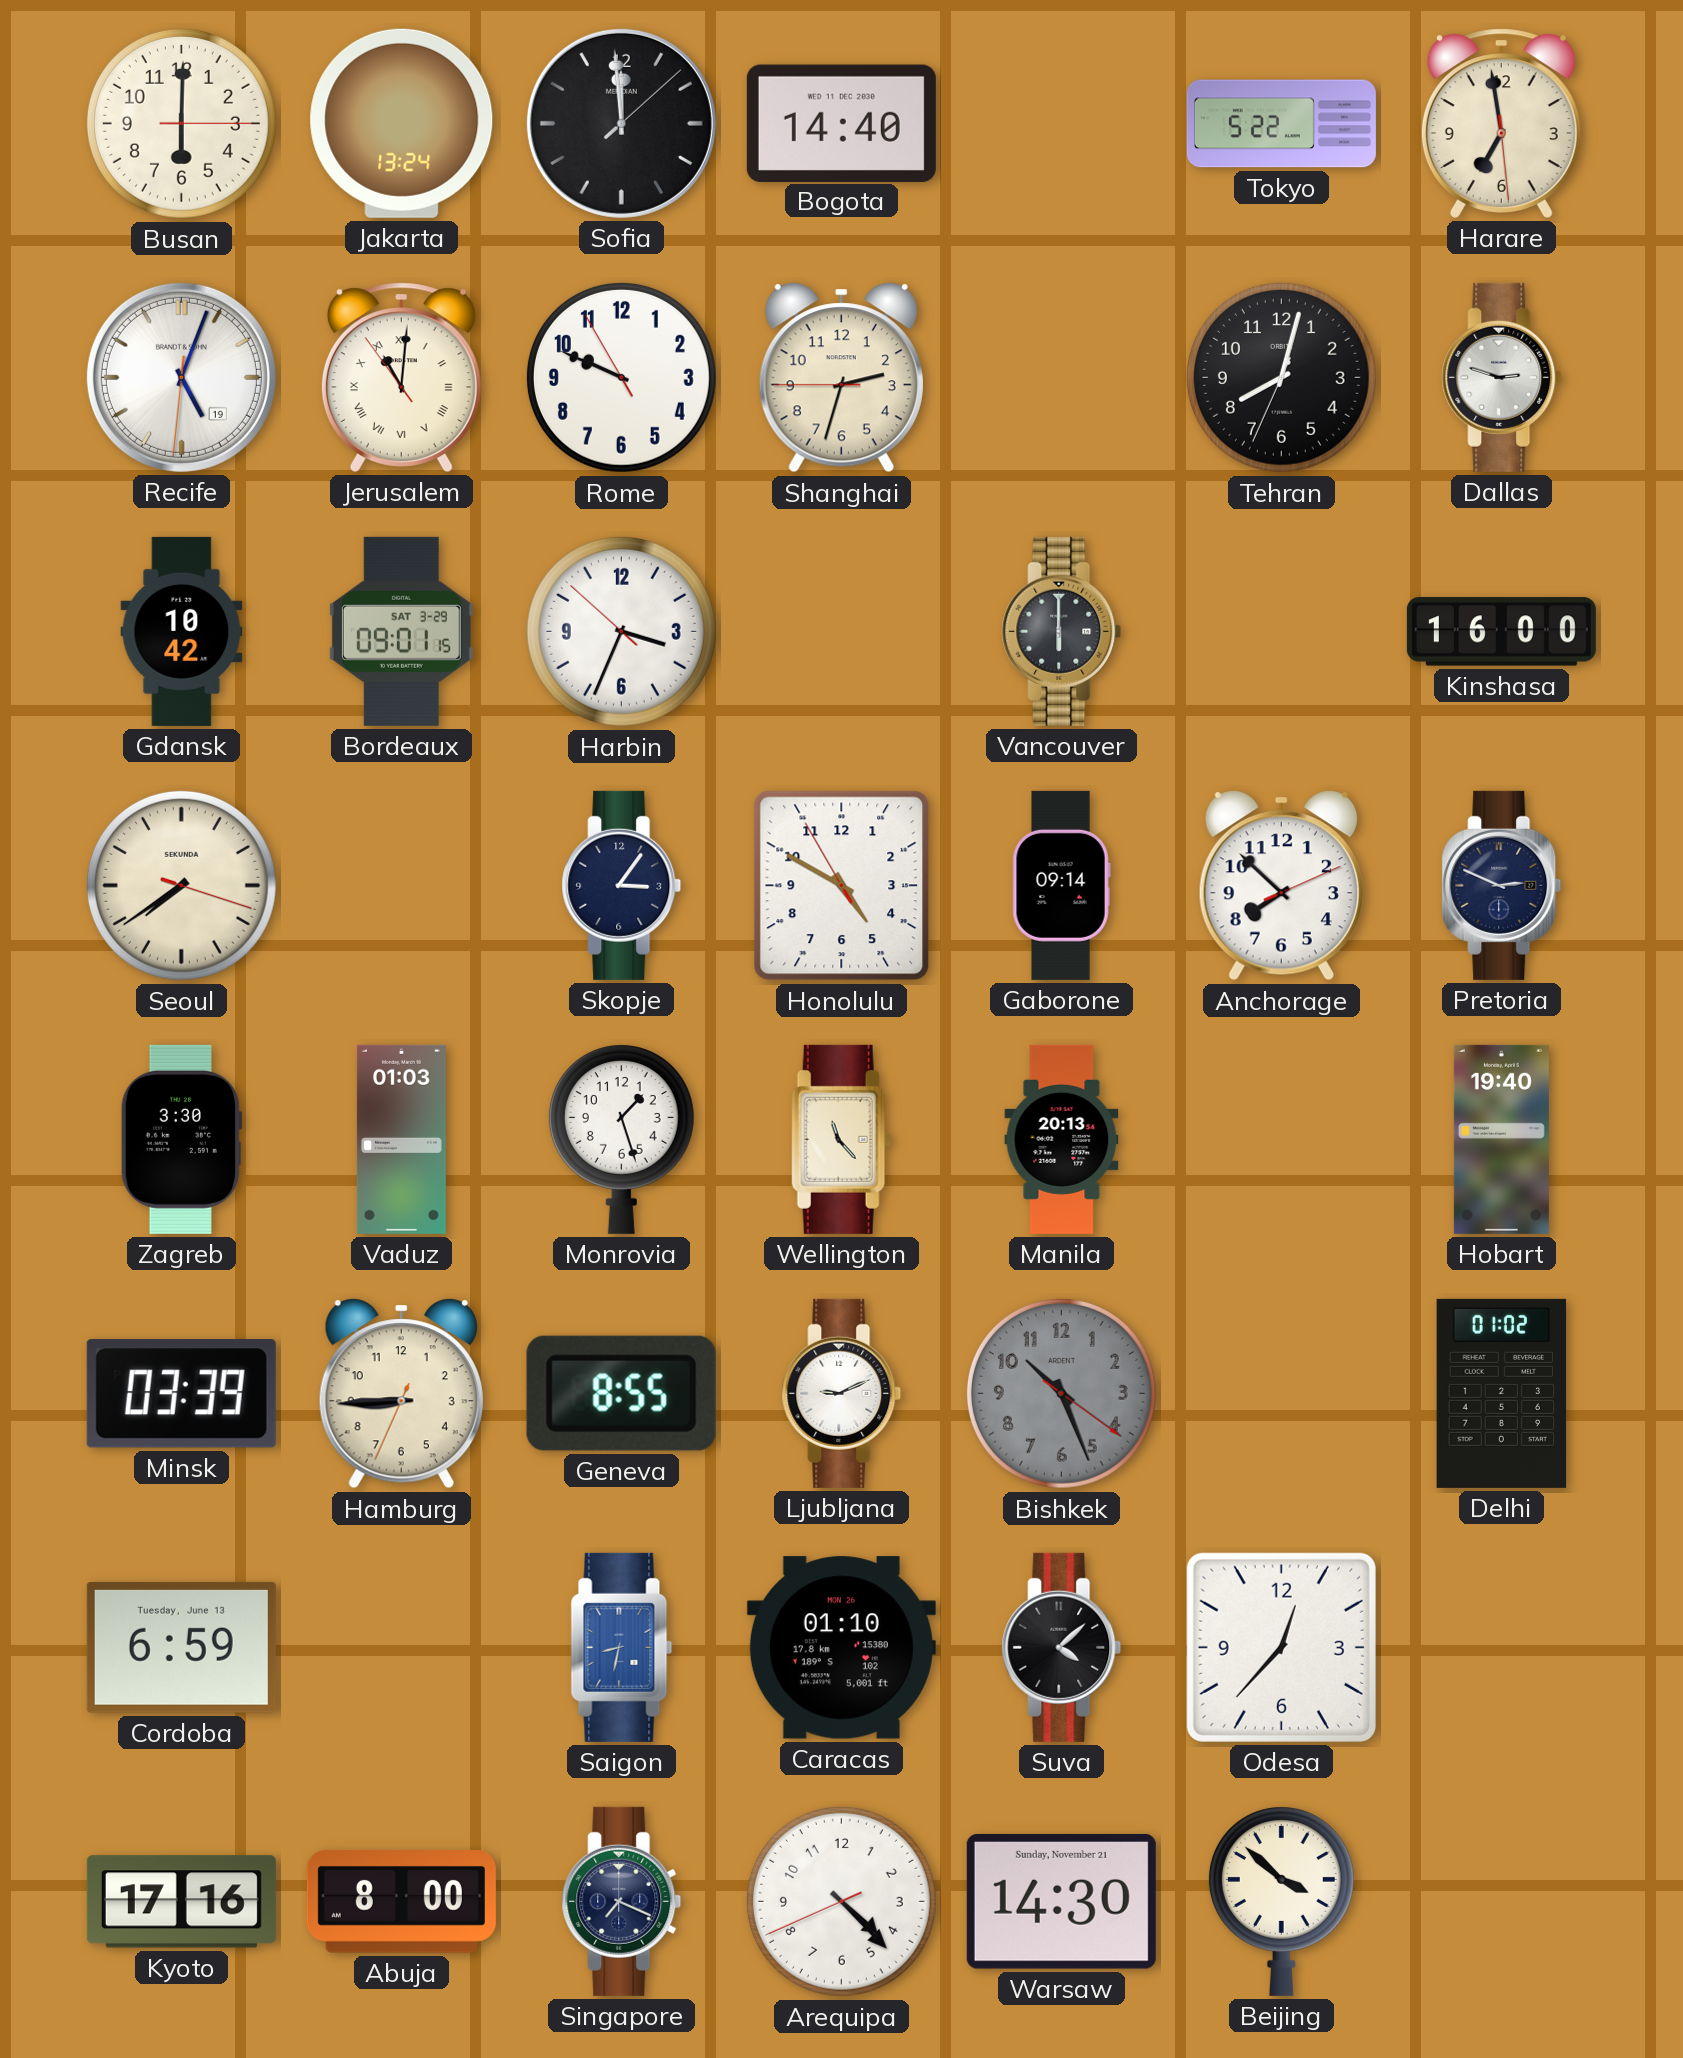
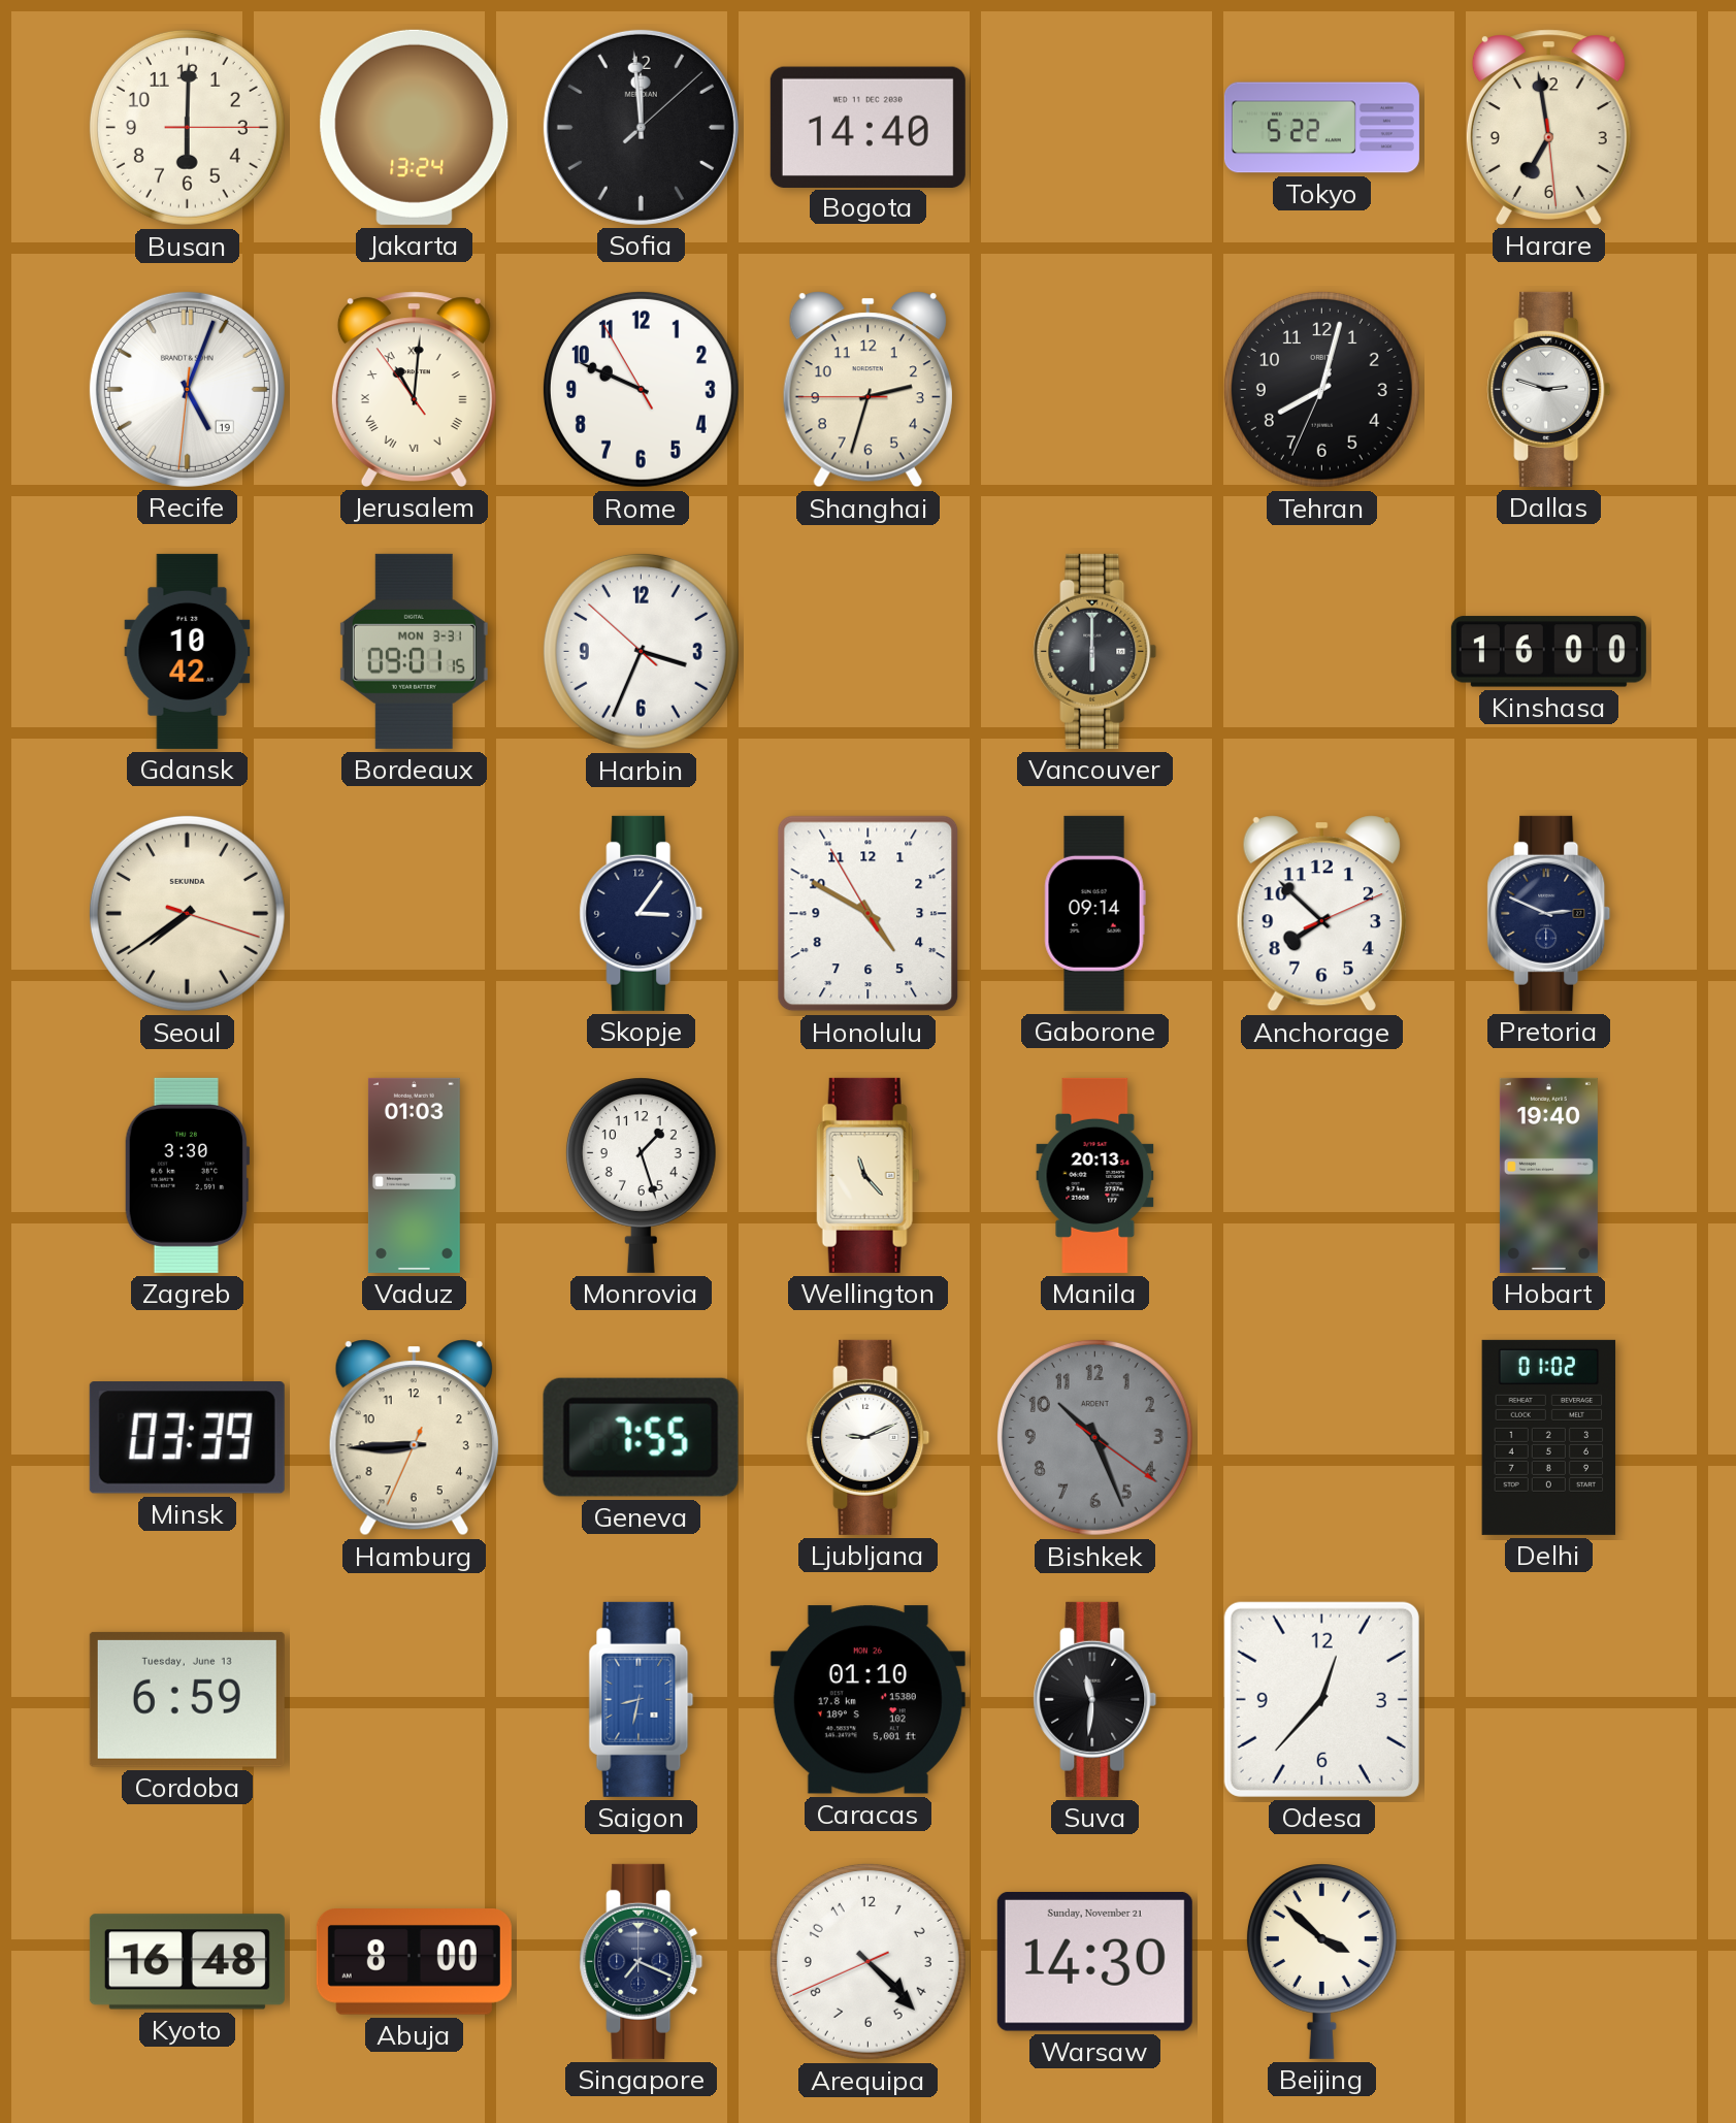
Bordeaux date: SAT 3-29 -> MON 3-31
Geneva: 8:55 -> 7:55
Suva: 4:08 -> 11:31
Kyoto: 17:16 -> 16:48
